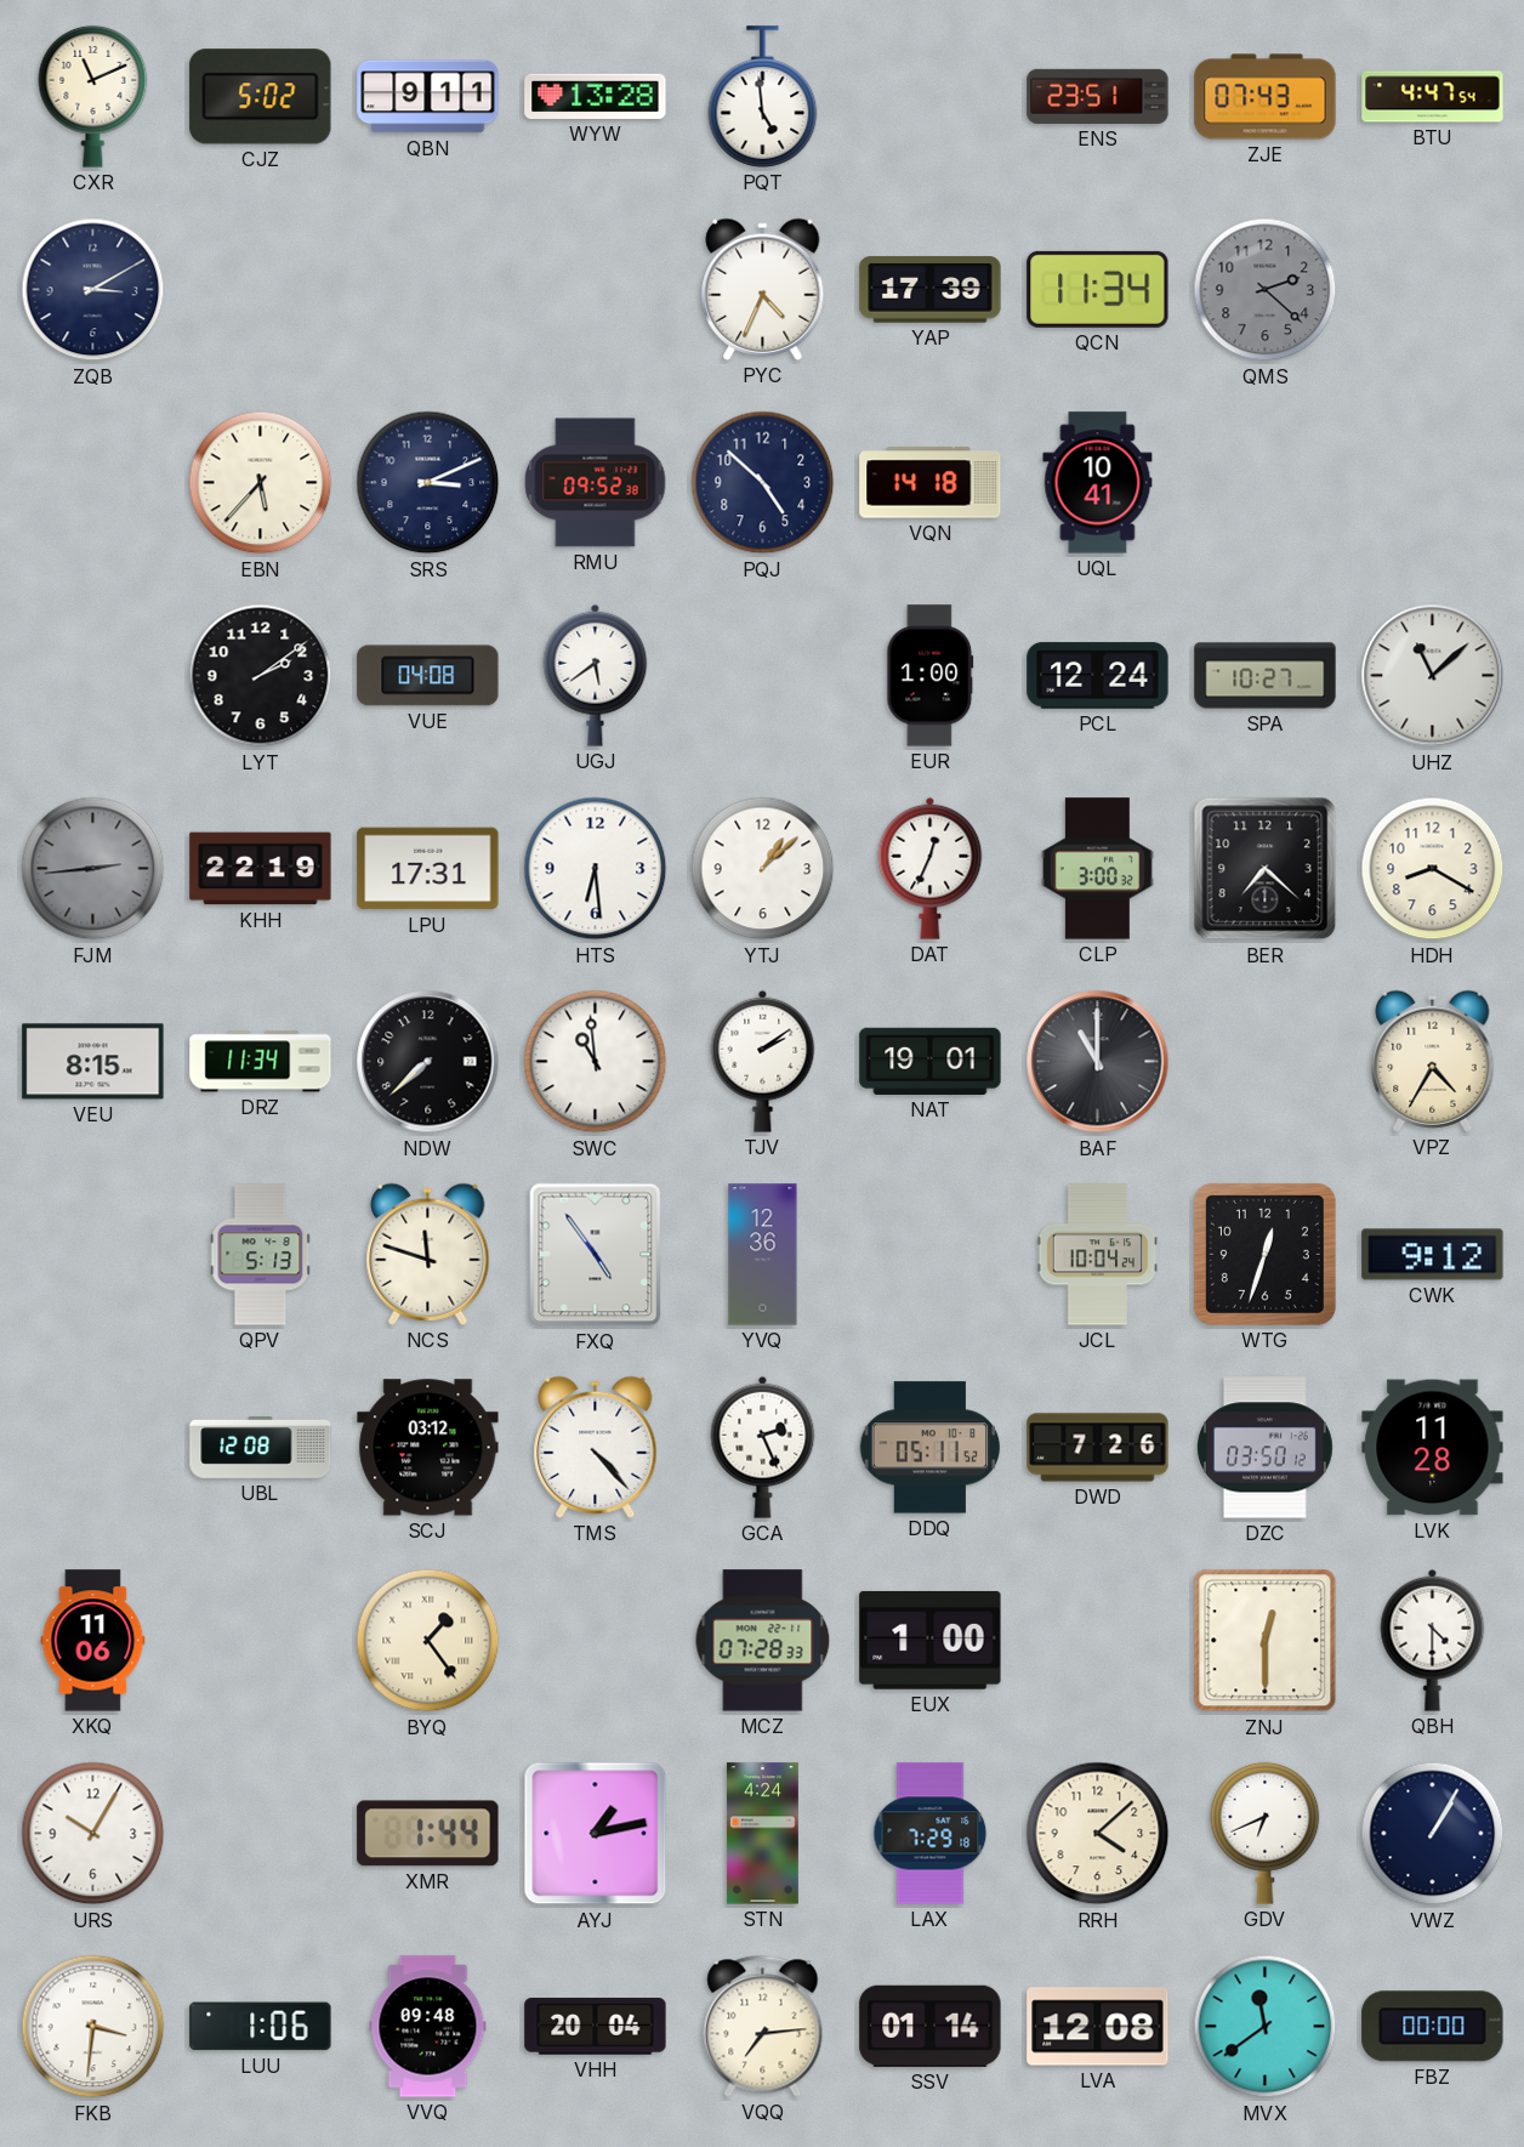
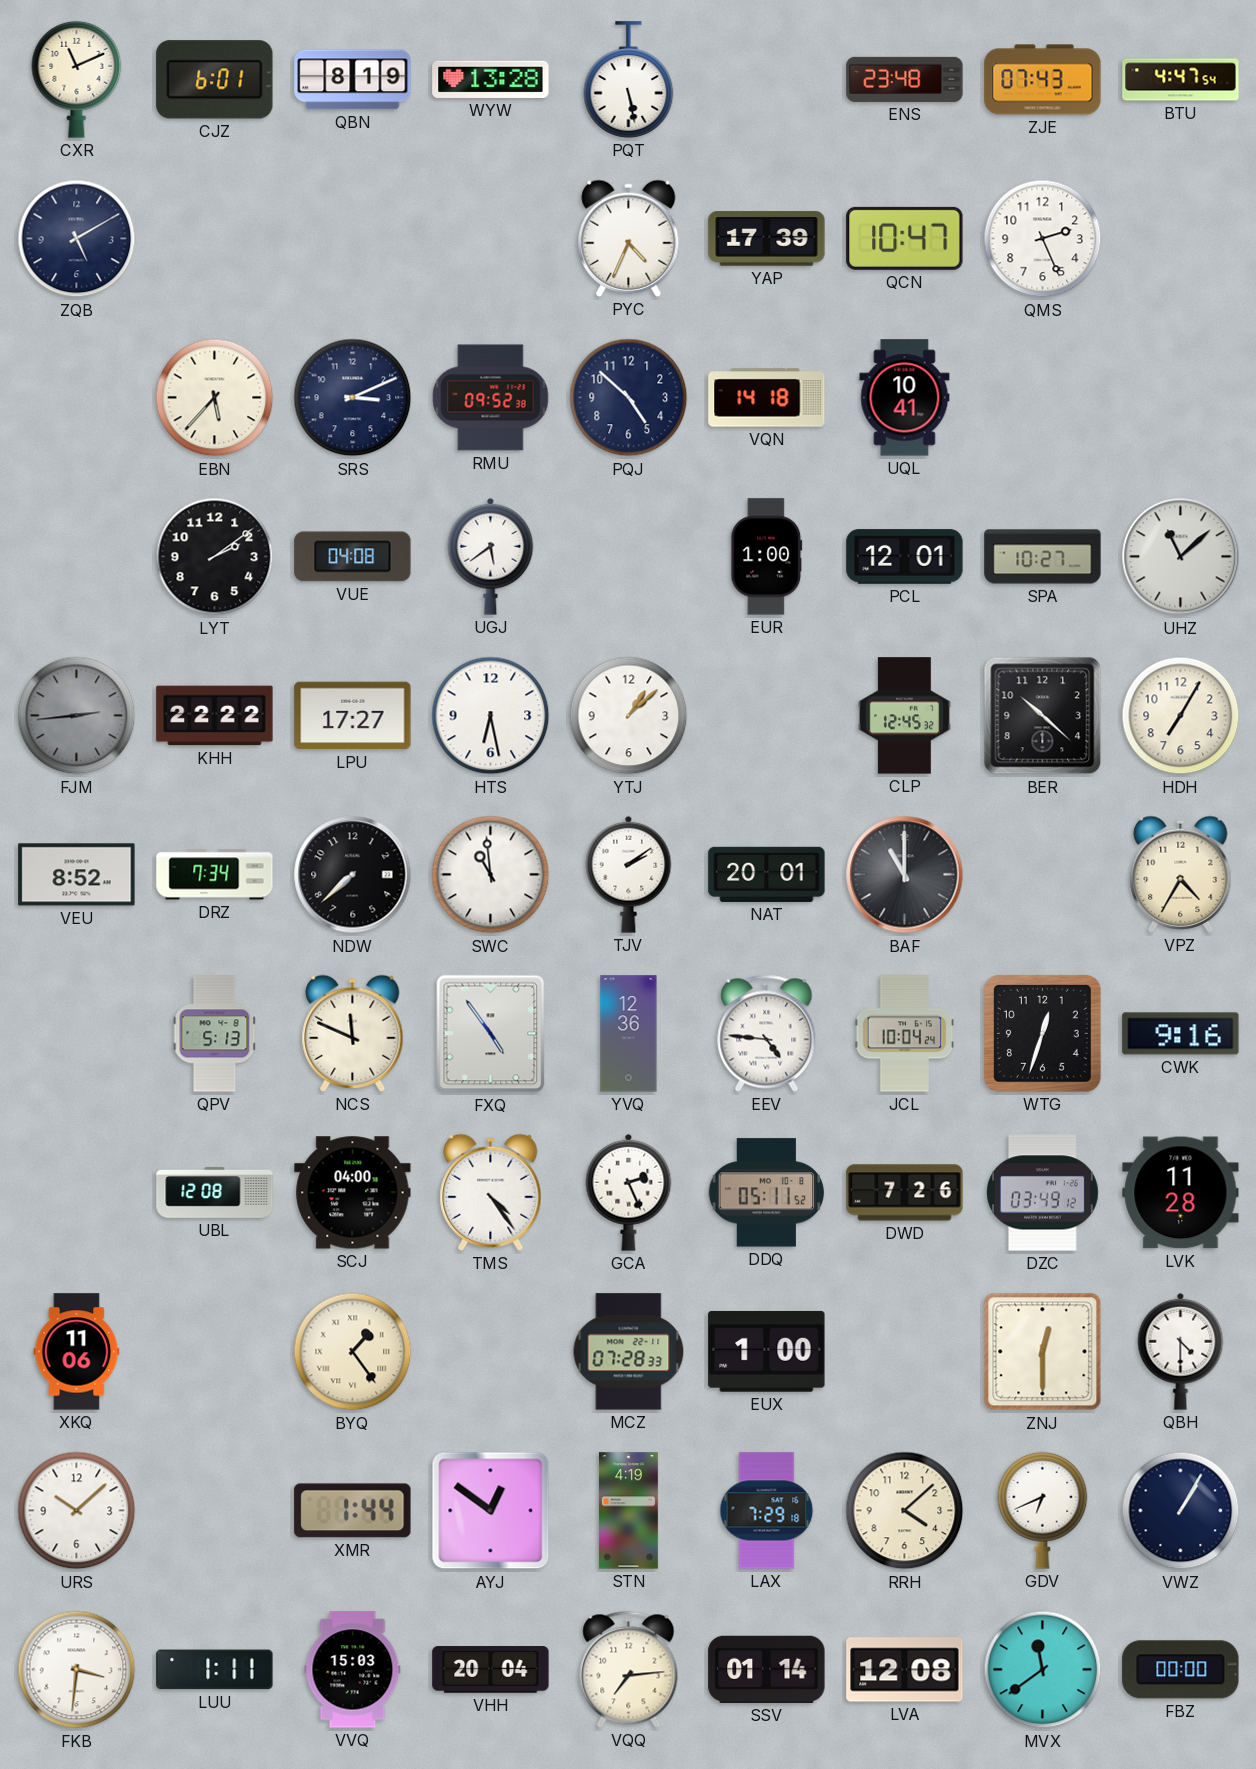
CJZ: 5:02 -> 6:01
QBN: 9:11 -> 8:19
PQT: 4:59 -> 5:28
ENS: 23:51 -> 23:48
ZQB: 3:10 -> 5:10
QCN: 11:34 -> 10:47
QMS: 2:22 -> 2:26
QMS dial: grey -> white
PCL: 12:24 -> 12:01
KHH: 22:19 -> 22:22
LPU: 17:31 -> 17:27
HTS: 6:29 -> 6:28
DAT: 12:34 -> none
CLP: 3:00 -> 12:45
BER: 7:22 -> 10:22
HDH: 8:20 -> 7:05
VEU: 8:15 -> 8:52
DRZ: 11:34 -> 7:34
NAT: 19:01 -> 20:01
NCS: 11:48 -> 11:49
EEV: none -> 4:46
CWK: 9:12 -> 9:16
SCJ: 03:12 -> 04:00
TMS: 4:23 -> 4:24
DZC: 03:50 -> 03:49
URS: 10:05 -> 10:08
AYJ: 1:13 -> 12:51
STN: 4:24 -> 4:19
LUU: 1:06 -> 1:11
VVQ: 09:48 -> 15:03
